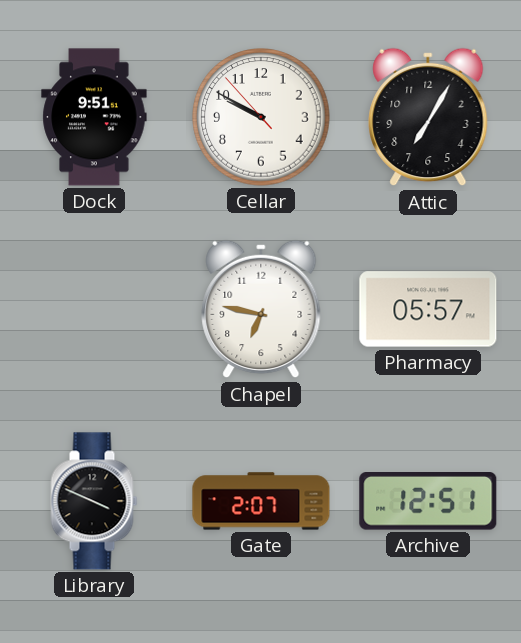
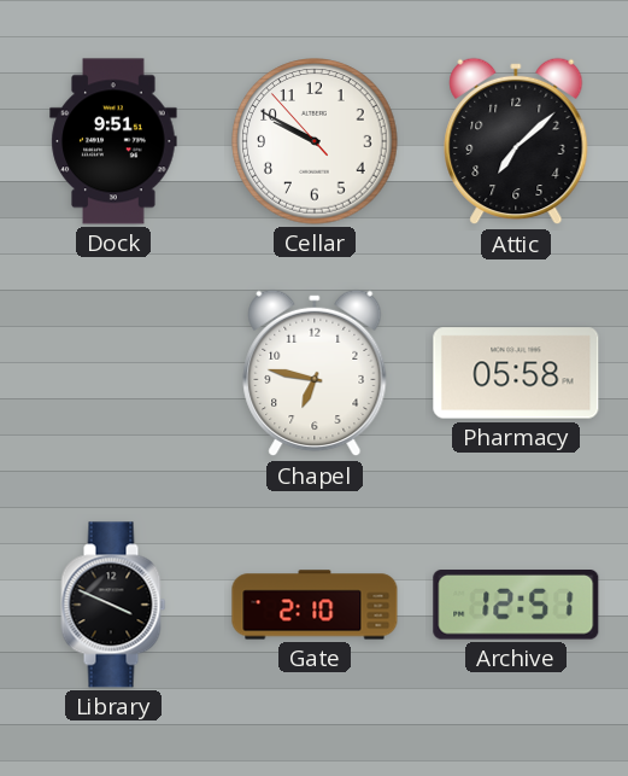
Attic: 7:05 -> 7:08
Pharmacy: 05:57 -> 05:58
Gate: 2:07 -> 2:10
